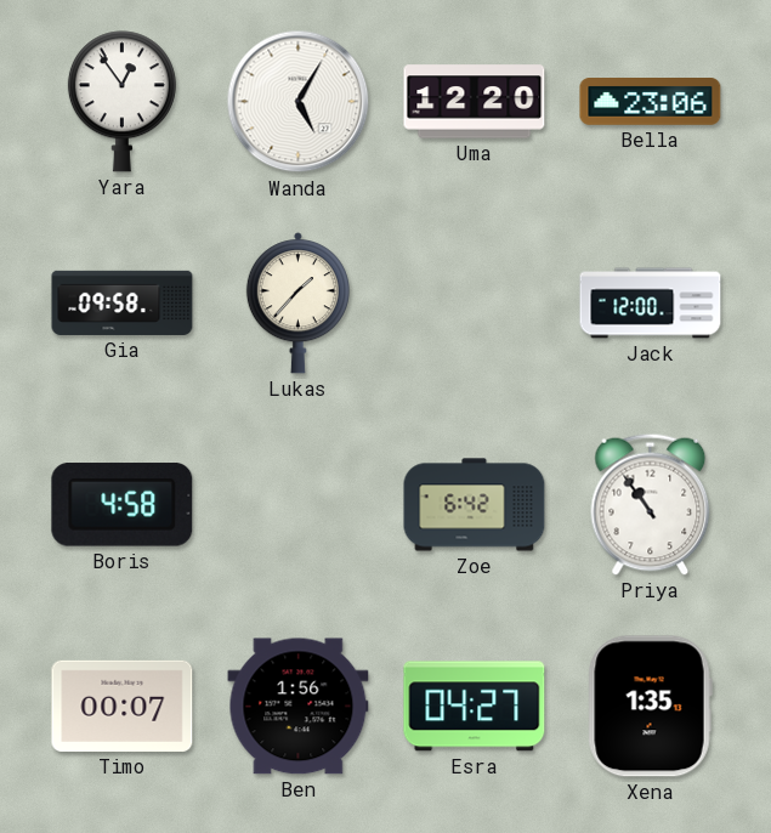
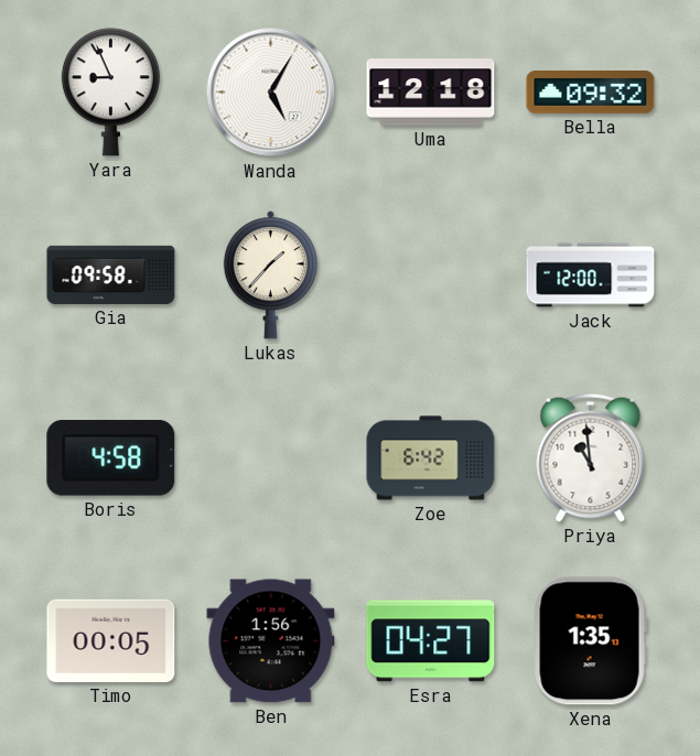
Yara: 12:54 -> 8:56
Uma: 12:20 -> 12:18
Bella: 23:06 -> 09:32
Priya: 10:54 -> 10:59
Timo: 00:07 -> 00:05
